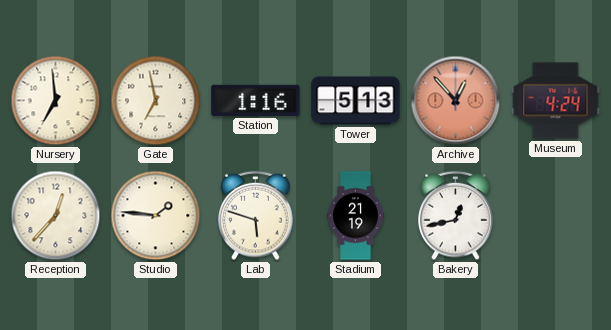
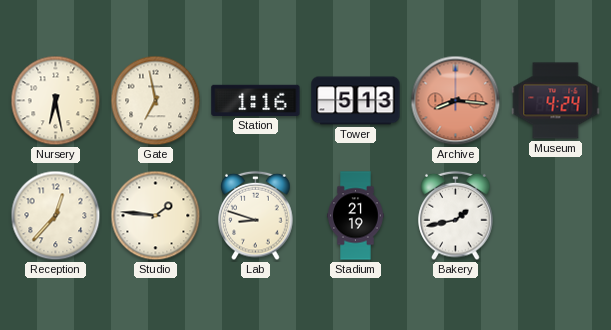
Nursery: 6:59 -> 6:28
Archive: 12:53 -> 8:16
Lab: 5:48 -> 8:48
Bakery: 12:43 -> 1:43
